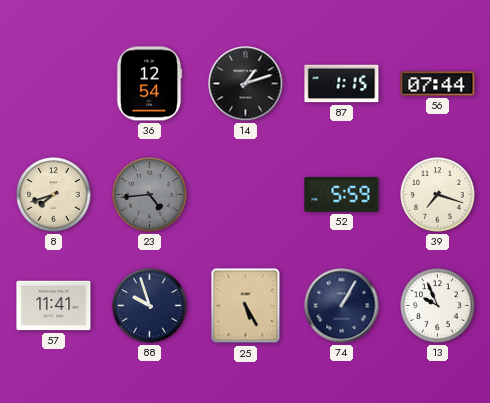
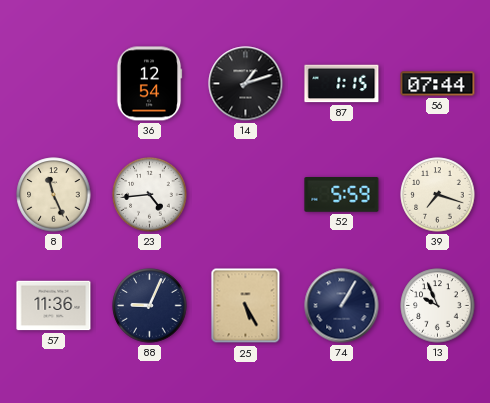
8: 7:42 -> 11:26
23 dial: grey -> white
57: 11:41 -> 11:36
88: 9:57 -> 9:04
